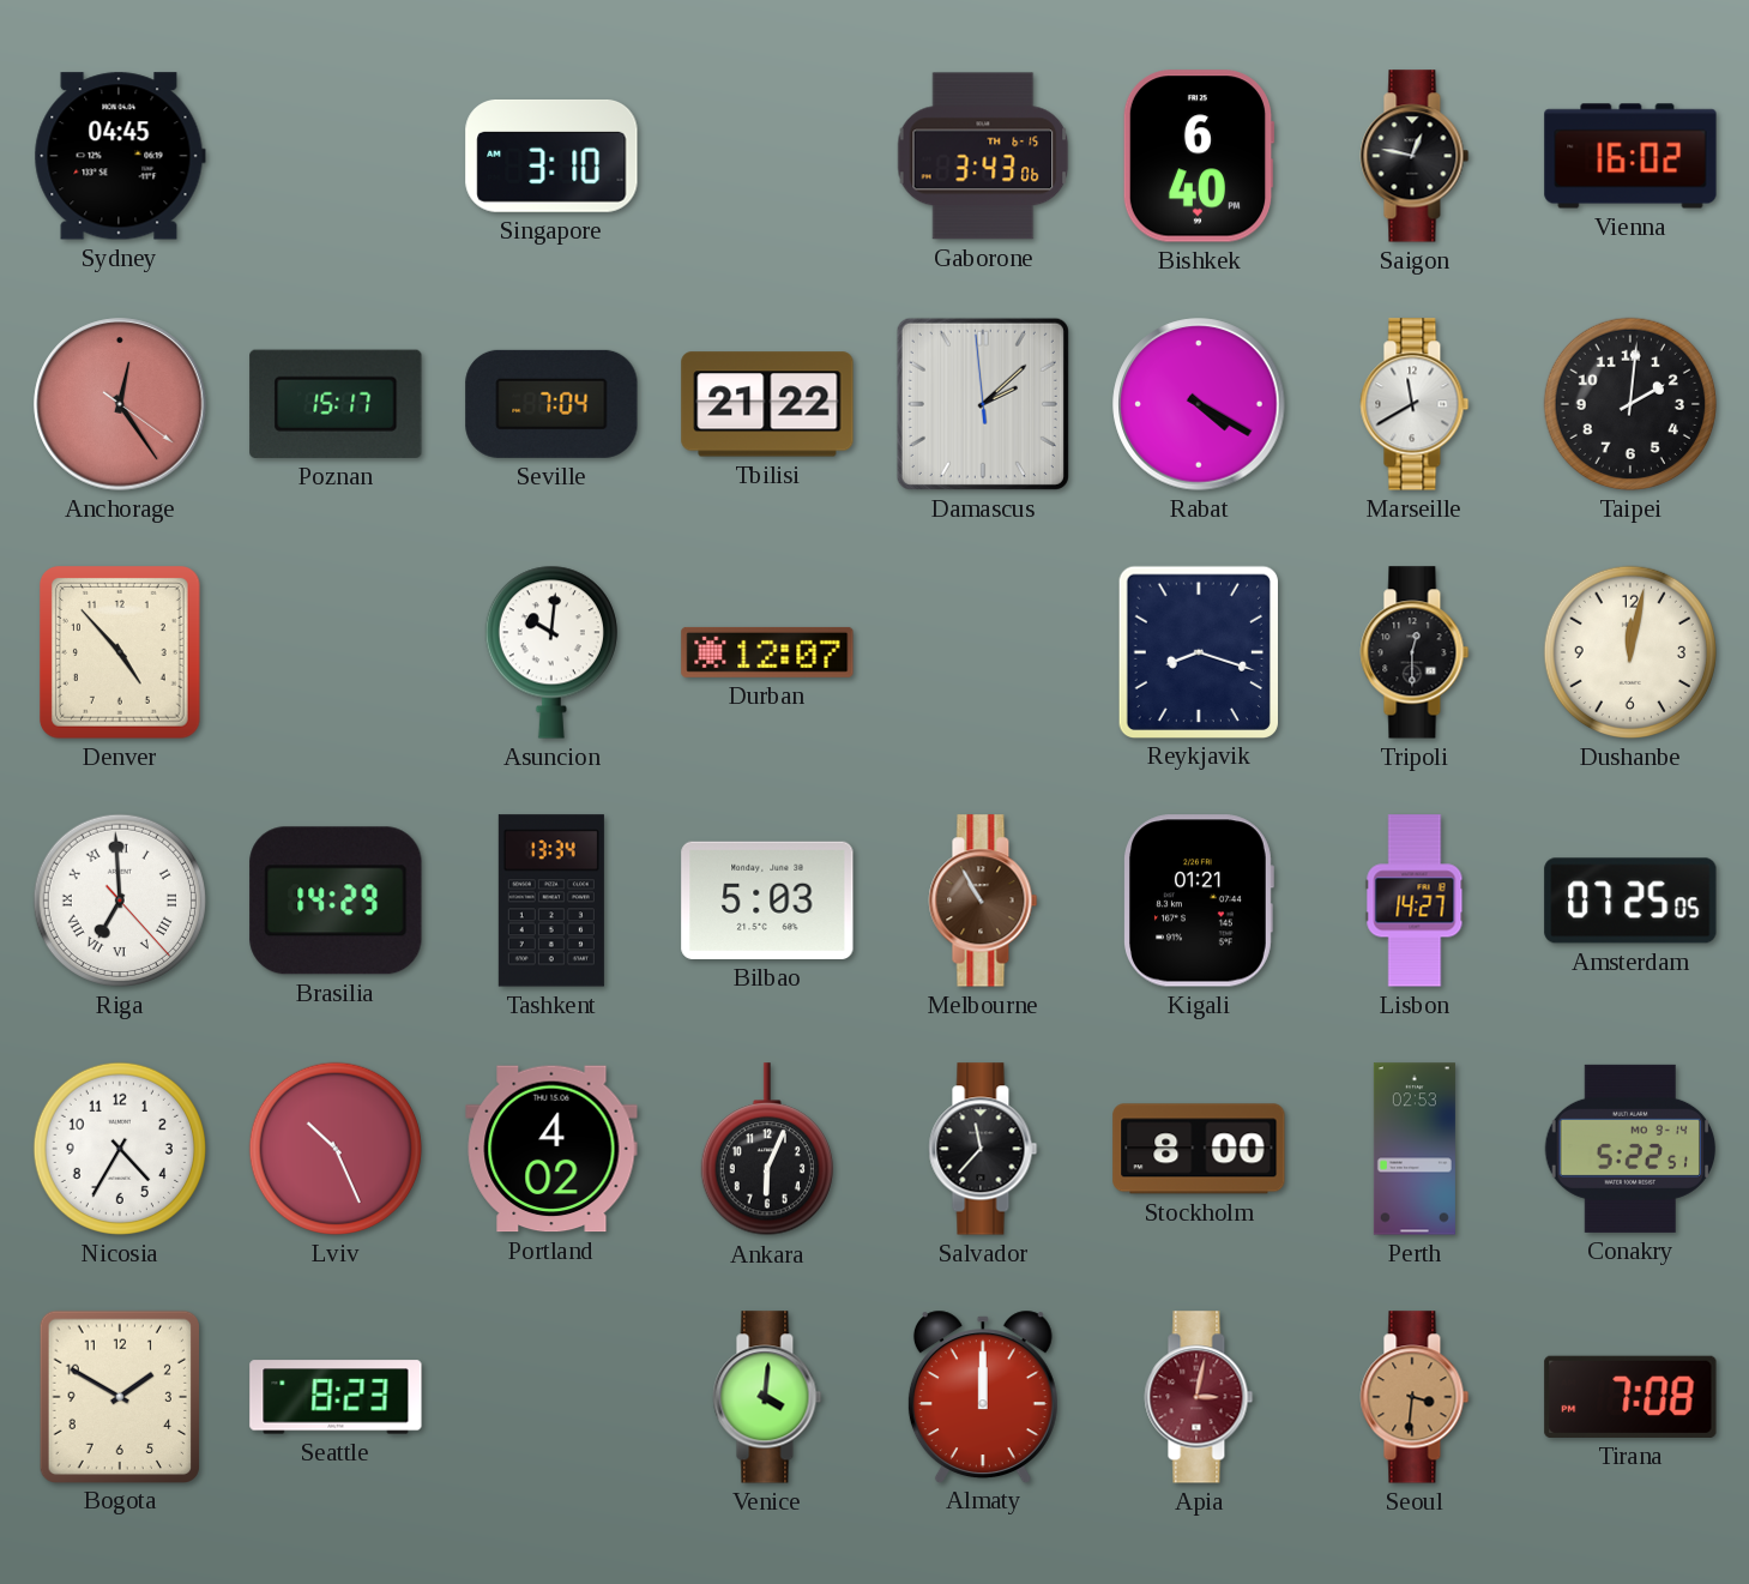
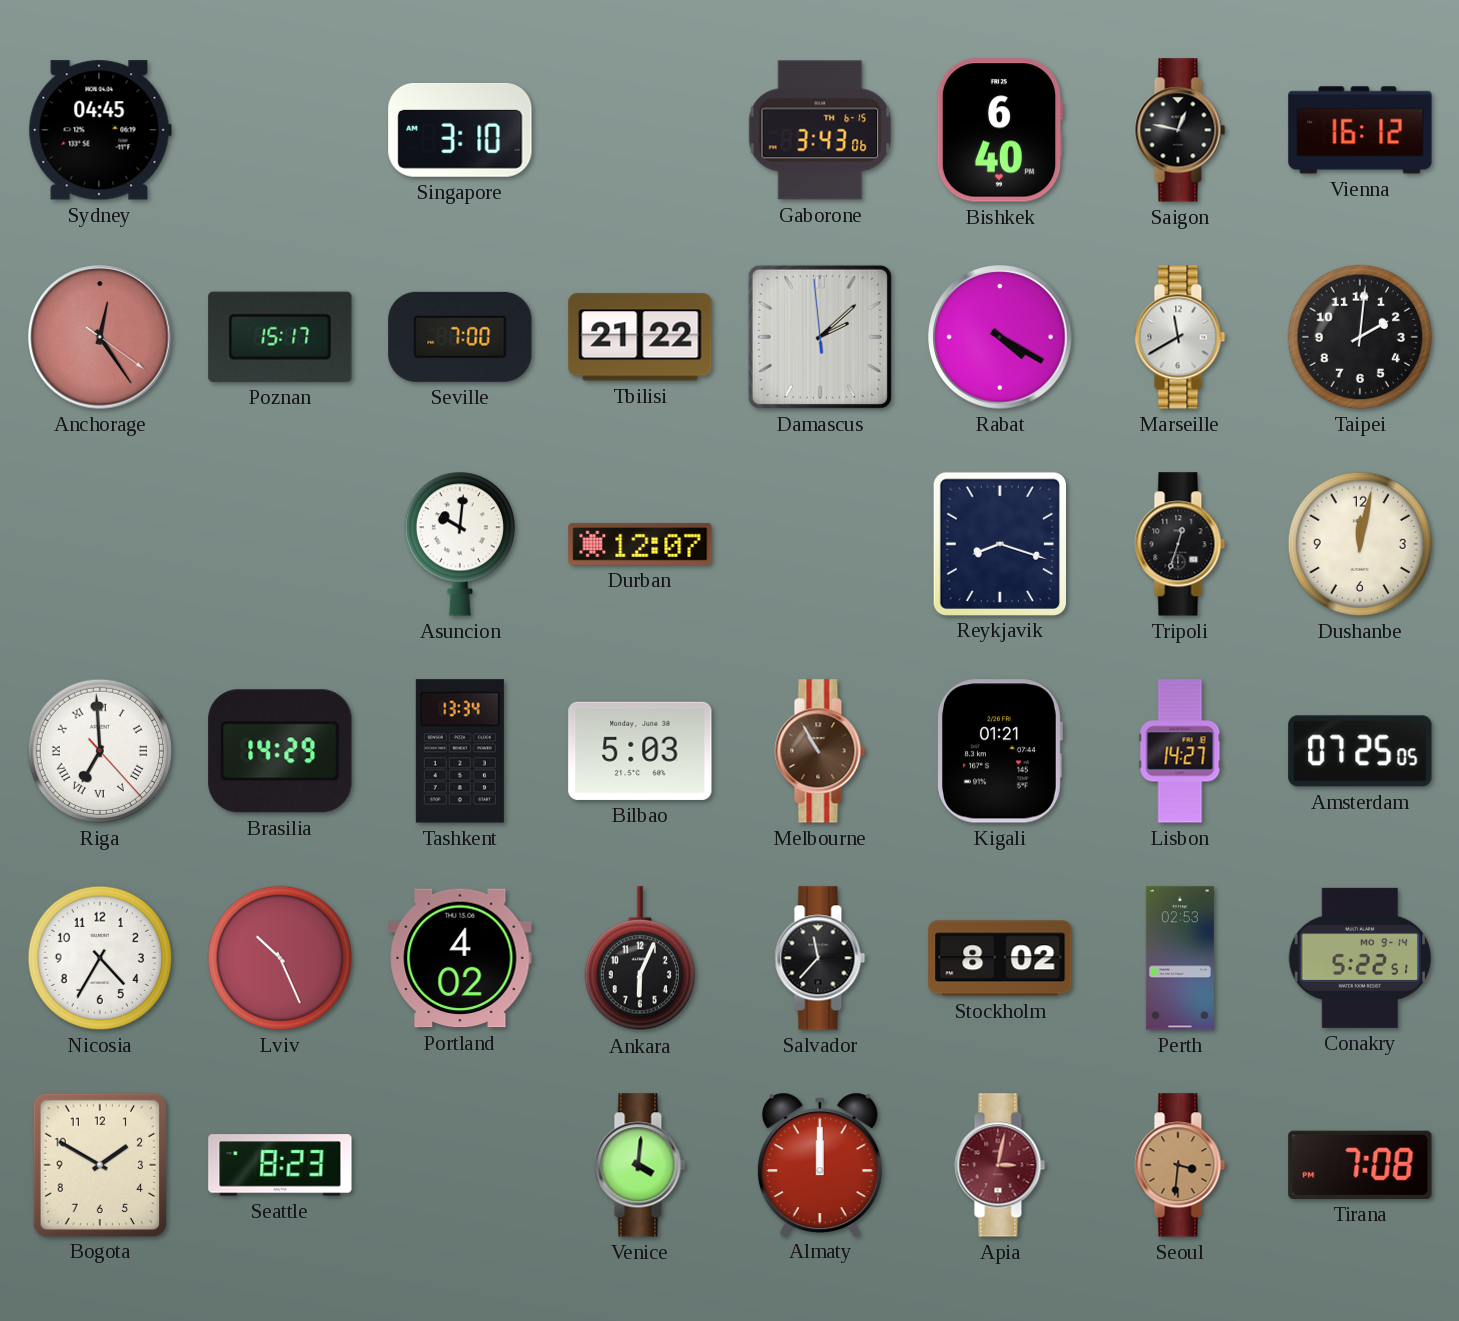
Vienna: 16:02 -> 16:12
Seville: 7:04 -> 7:00
Denver: 4:53 -> none
Tripoli: 12:30 -> 12:33
Stockholm: 8:00 -> 8:02
